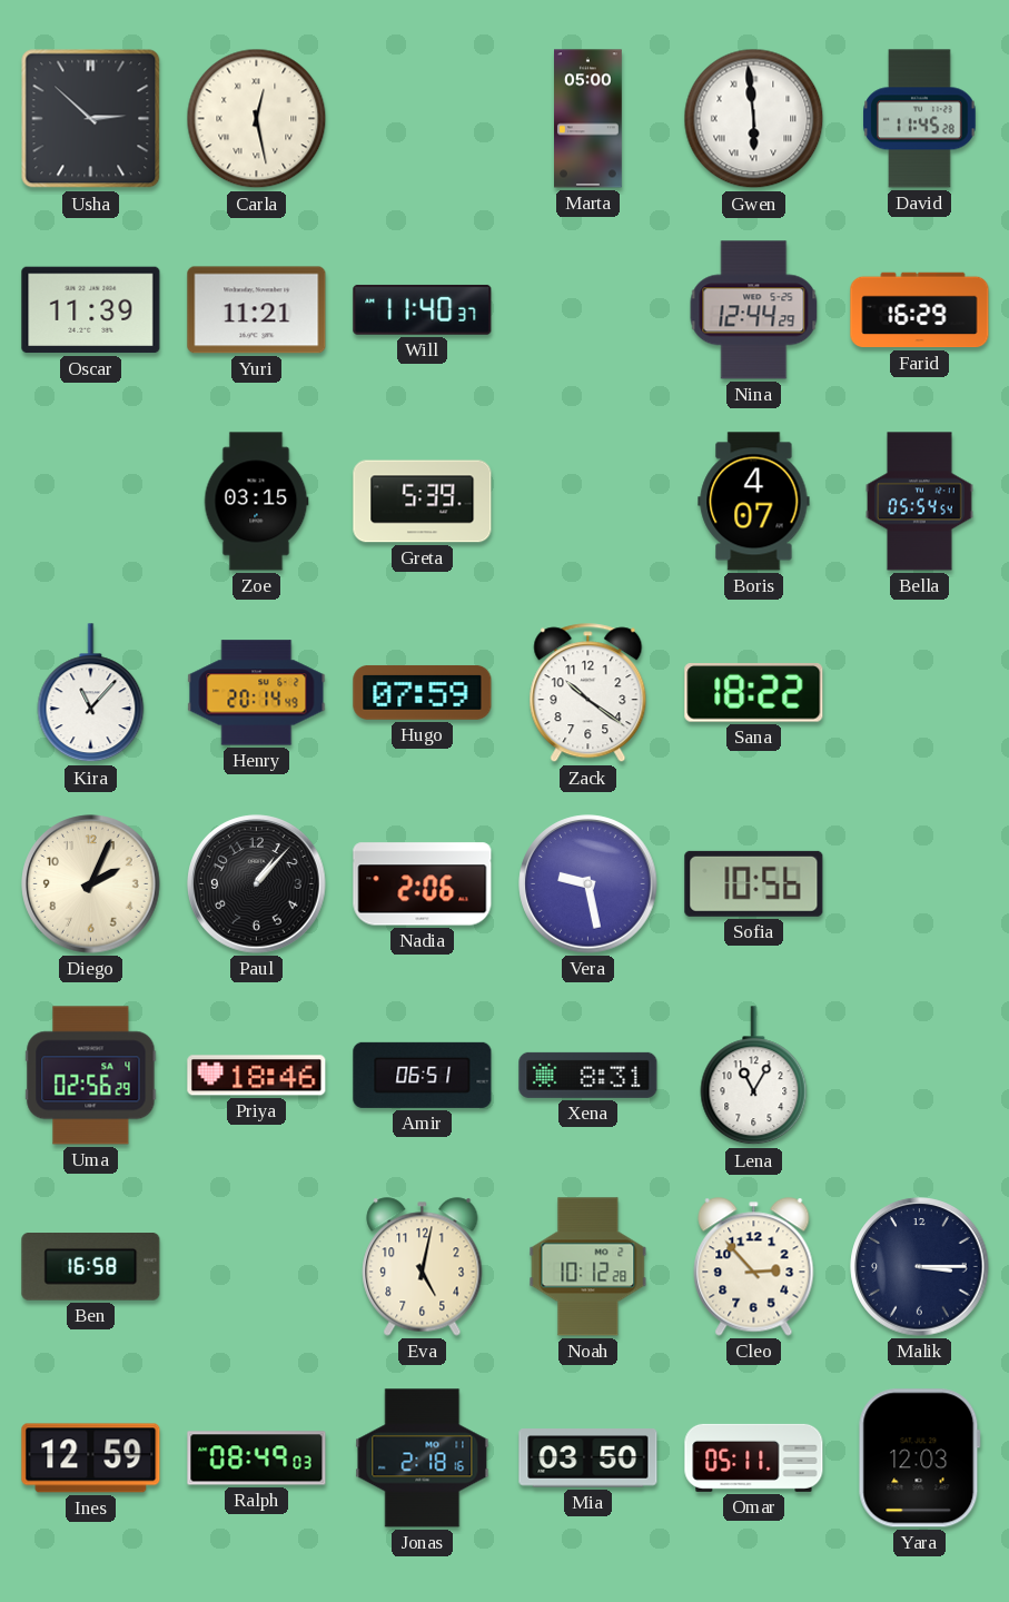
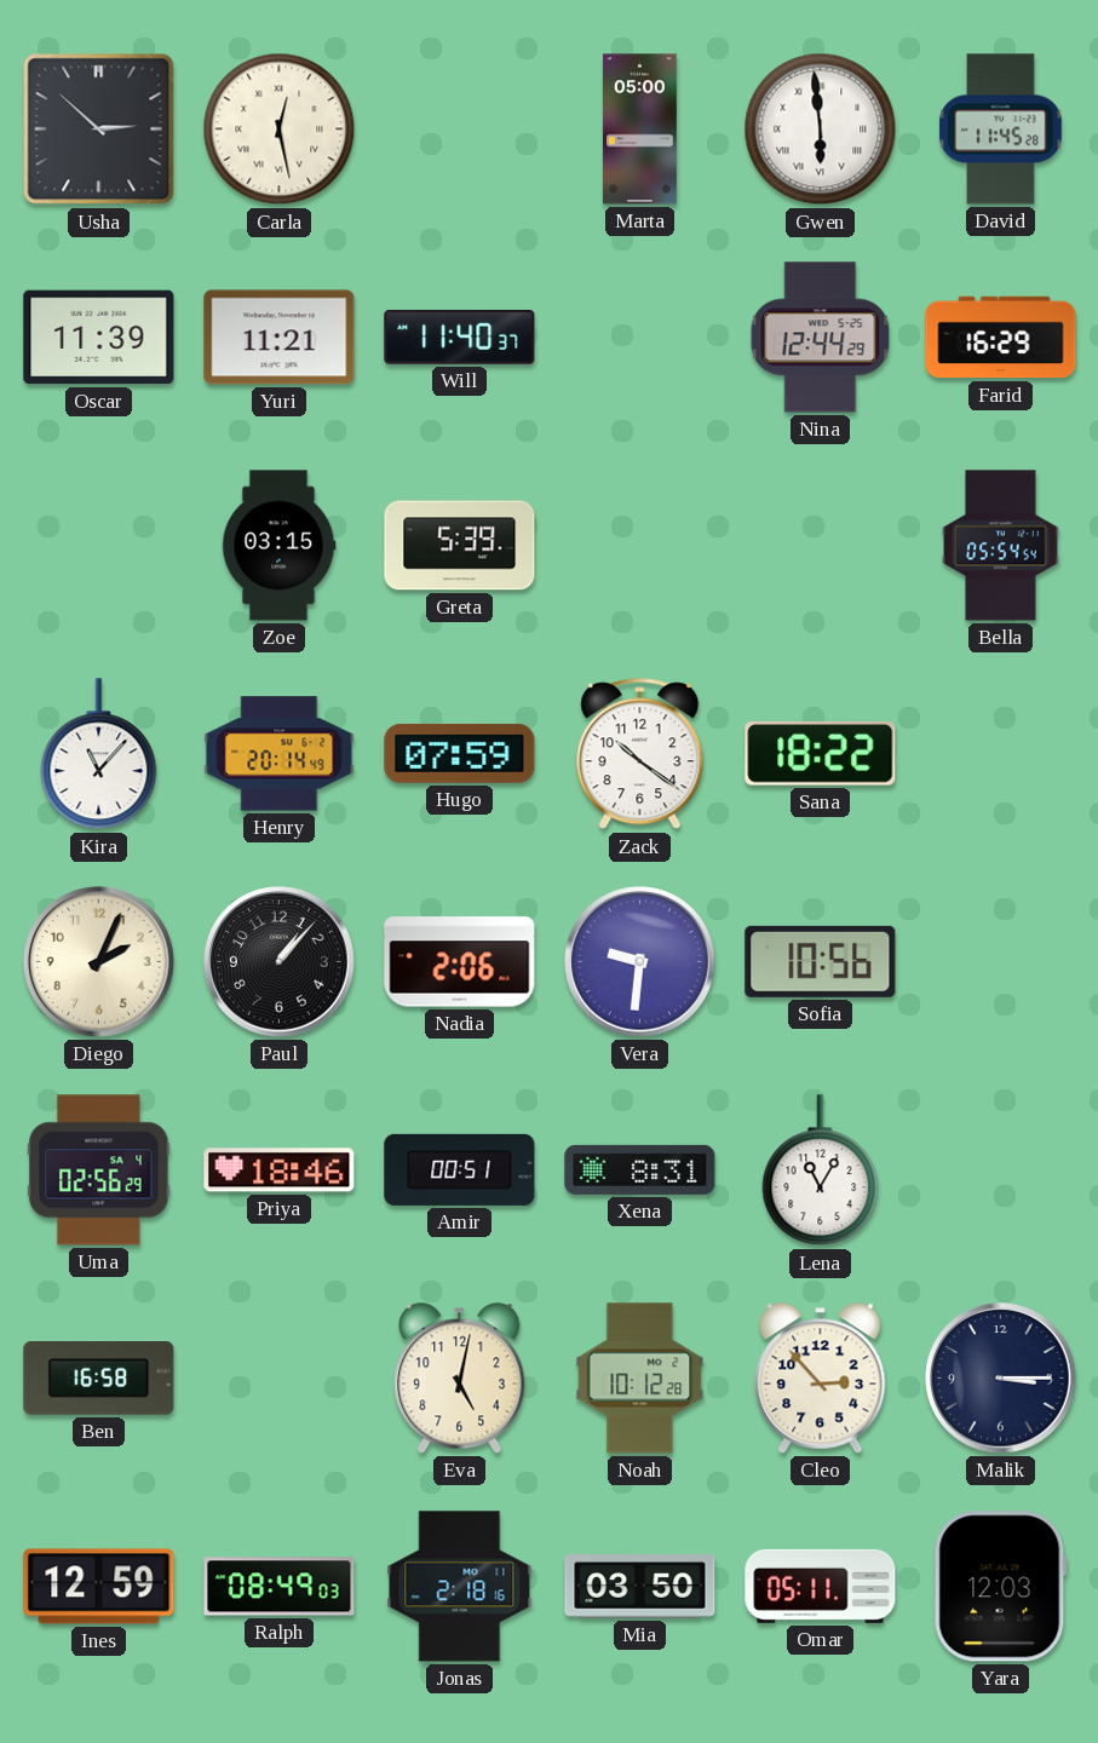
Boris: 4:07 -> none
Vera: 9:28 -> 9:31
Amir: 06:51 -> 00:51
